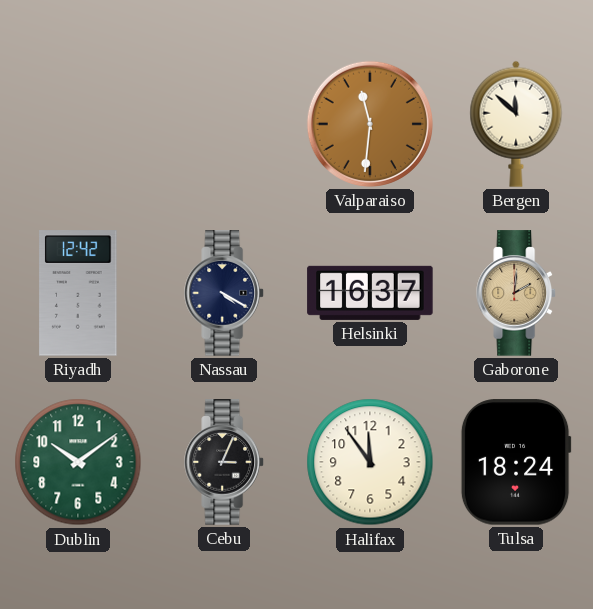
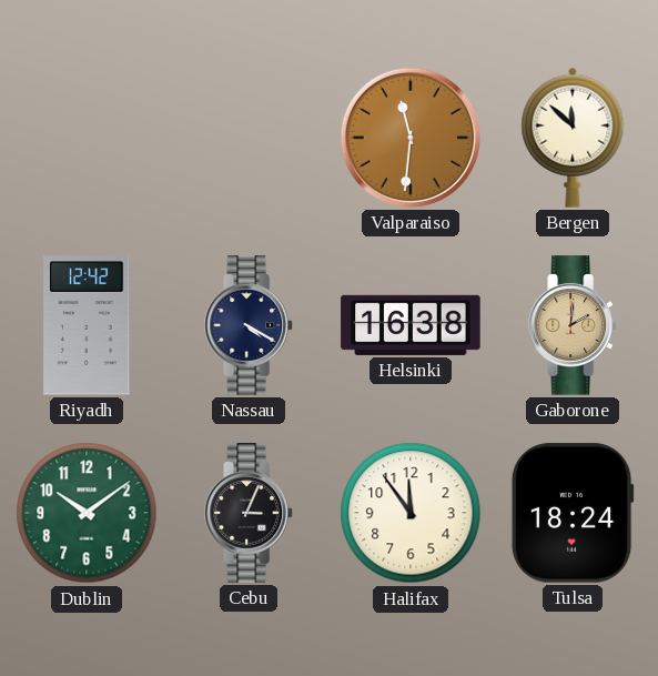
Helsinki: 16:37 -> 16:38
